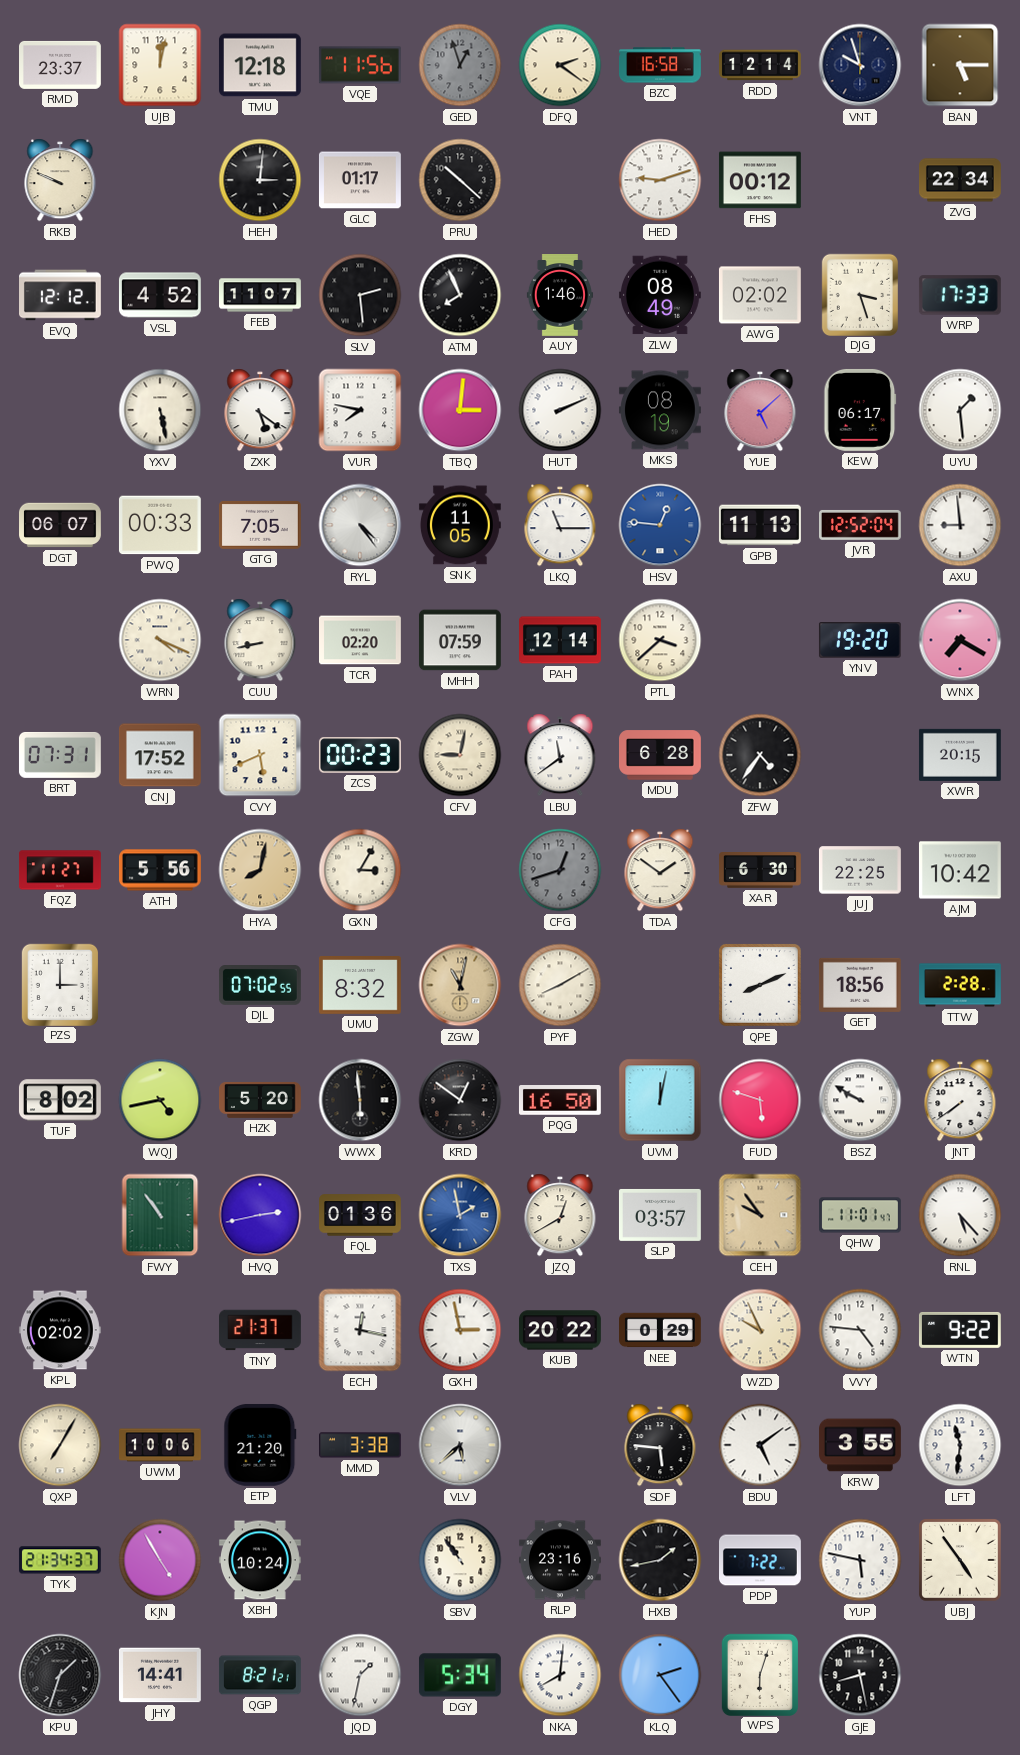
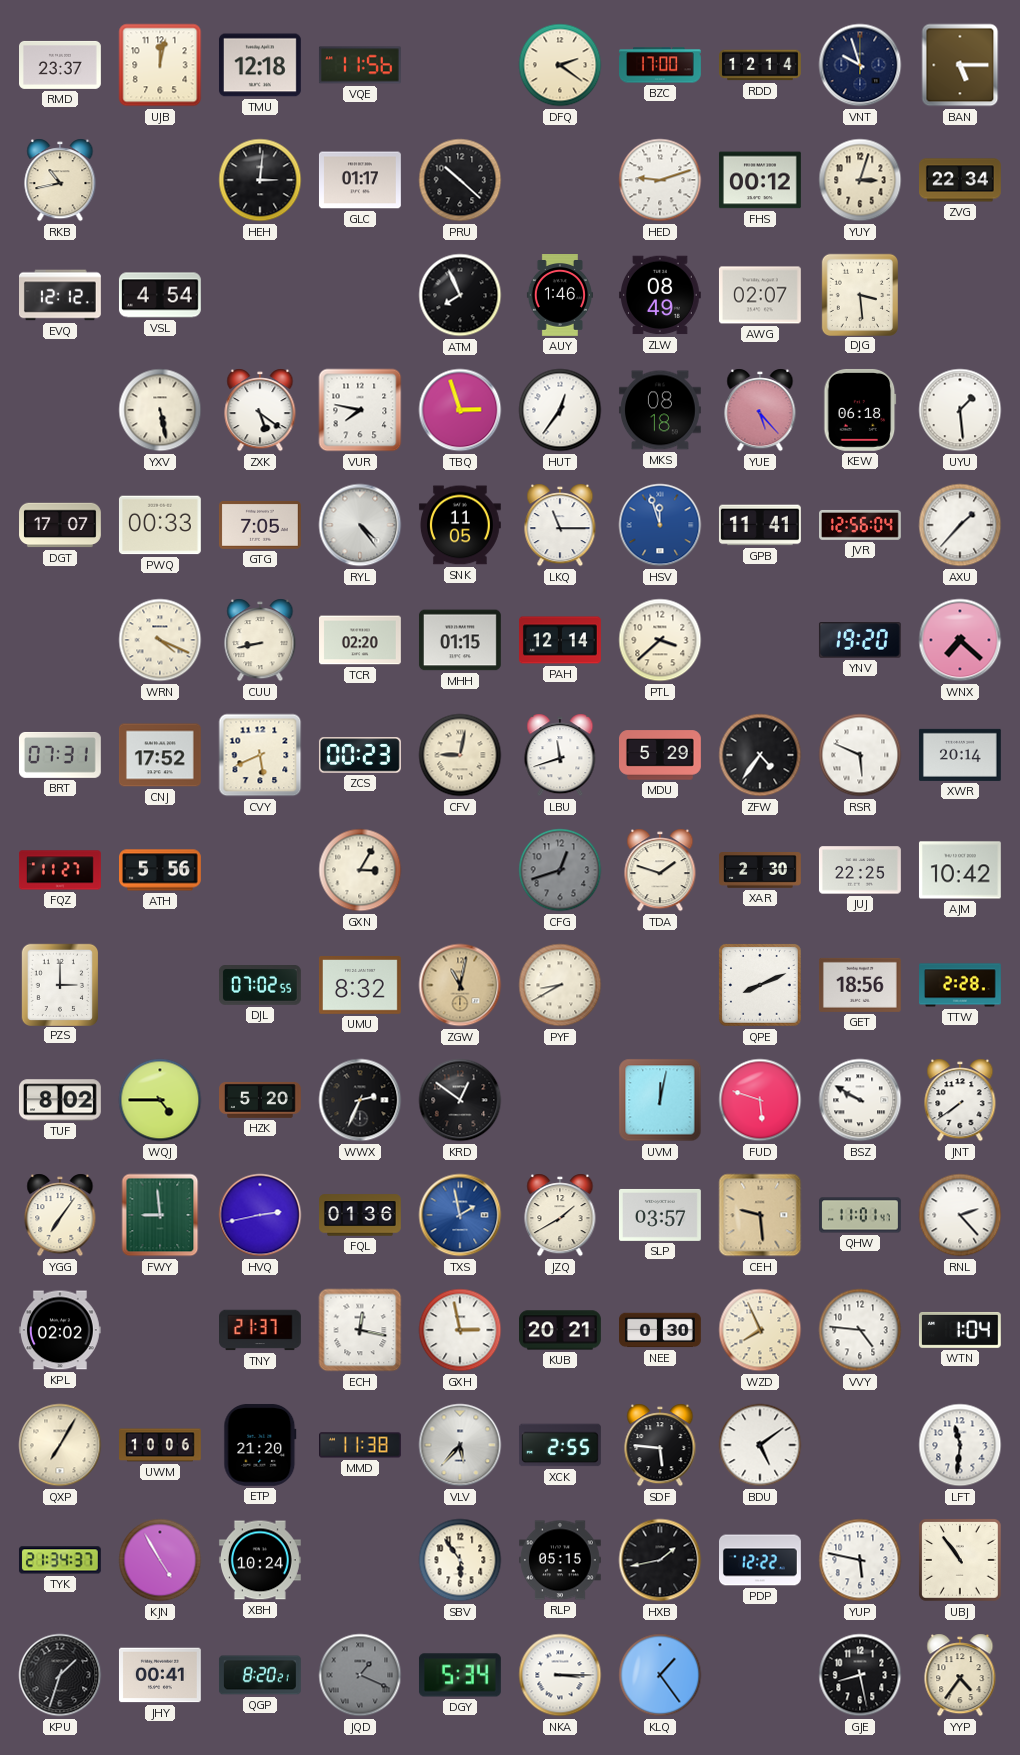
GED: 12:57 -> none
BZC: 16:58 -> 17:00
RKB: 9:49 -> 10:43
YUY: none -> 3:03
VSL: 4:52 -> 4:54
FEB: 11:07 -> none
SLV: 2:29 -> none
AWG: 02:02 -> 02:07
DJG: 3:27 -> 3:29
WRP: 17:33 -> none
TBQ: 3:01 -> 2:57
HUT: 2:11 -> 12:36
MKS: 08:19 -> 08:18
YUE: 5:08 -> 5:23
KEW: 06:17 -> 06:18
DGT: 06:07 -> 17:07
HSV: 12:46 -> 11:57
GPB: 11:13 -> 11:41
JVR: 12:52 -> 12:56
AXU: 8:59 -> 1:37
MHH: 07:59 -> 01:15
WNX: 7:20 -> 7:22
LBU: 11:39 -> 11:42
MDU: 6:28 -> 5:29
RSR: none -> 5:49
XWR: 20:15 -> 20:14
HYA: 8:02 -> none
TDA: 1:51 -> 1:48
XAR: 6:30 -> 2:30
PYF: 8:10 -> 8:40
WQJ: 4:43 -> 4:45
WWX: 5:59 -> 2:34
PQG: 16:50 -> none
YGG: none -> 7:06
FWY: 10:54 -> 8:59
JZQ: 12:40 -> 1:40
CEH: 9:54 -> 9:29
RNL: 5:23 -> 2:23
KUB: 20:22 -> 20:21
NEE: 0:29 -> 0:30
WZD: 9:56 -> 7:56
WTN: 9:22 -> 1:04
MMD: 3:38 -> 11:38
VLV: 5:38 -> 5:37
XCK: none -> 2:55
KRW: 3:55 -> none
SBV: 10:54 -> 5:54
RLP: 23:16 -> 05:15
PDP: 7:22 -> 12:22
UBJ: 4:54 -> 10:54
JHY: 14:41 -> 00:41
QGP: 8:21 -> 8:20
JQD: 1:32 -> 1:19
JQD dial: white -> grey
NKA: 8:01 -> 3:15
KLQ: 2:24 -> 1:24
WPS: 6:03 -> none
YYP: none -> 4:36
